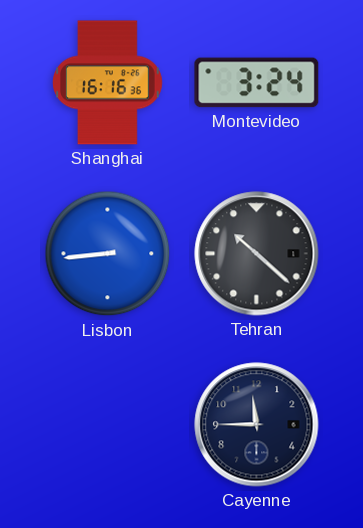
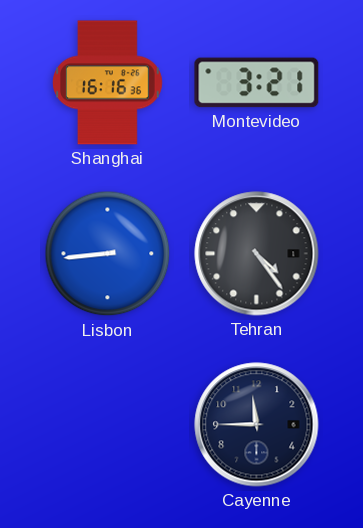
Montevideo: 3:24 -> 3:21
Tehran: 10:22 -> 4:24
